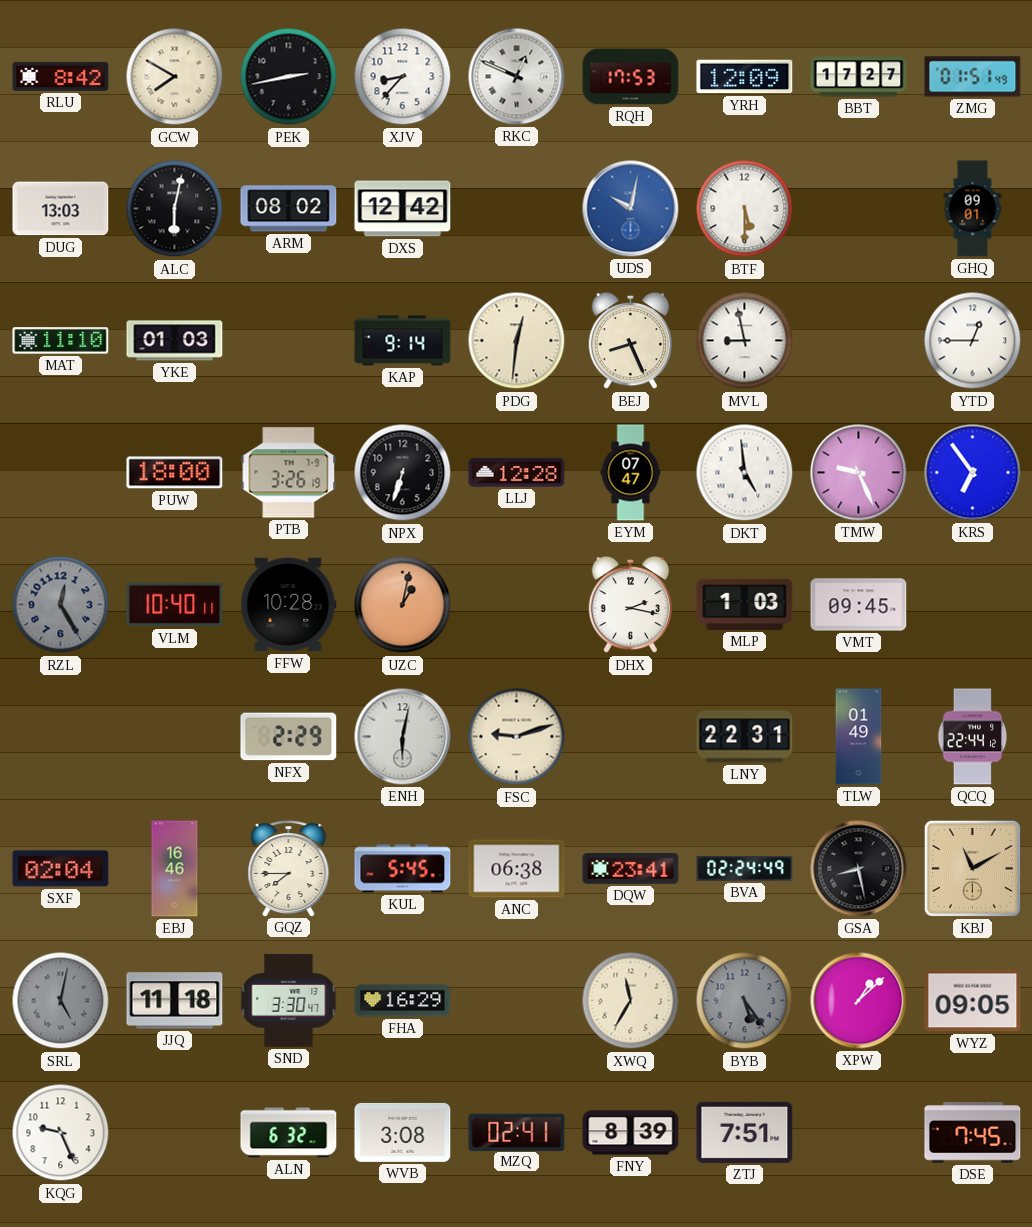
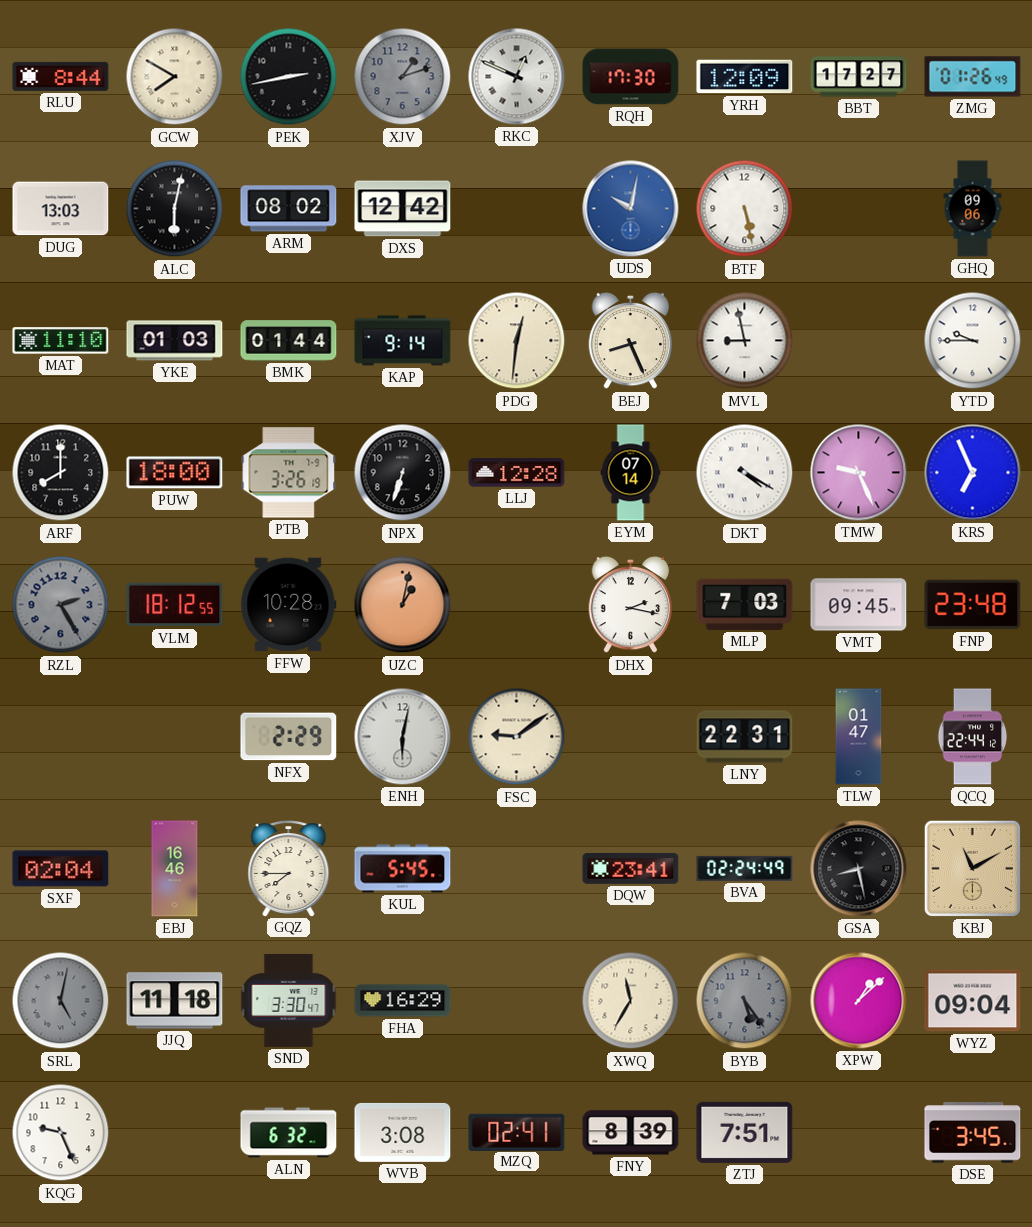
RLU: 8:42 -> 8:44
XJV: 8:37 -> 1:12
XJV dial: white -> grey
RQH: 17:53 -> 17:30
ZMG: 01:51 -> 01:26
BTF: 5:30 -> 5:28
GHQ: 09:01 -> 09:06
BMK: none -> 01:44
YTD: 12:45 -> 9:45
ARF: none -> 8:00
EYM: 07:47 -> 07:14
DKT: 4:59 -> 4:20
KRS: 6:54 -> 6:56
RZL: 12:25 -> 2:25
VLM: 10:40 -> 18:12
MLP: 1:03 -> 7:03
FNP: none -> 23:48
FSC: 9:12 -> 9:09
TLW: 01:49 -> 01:47
ANC: 06:38 -> none
WYZ: 09:05 -> 09:04
DSE: 7:45 -> 3:45
